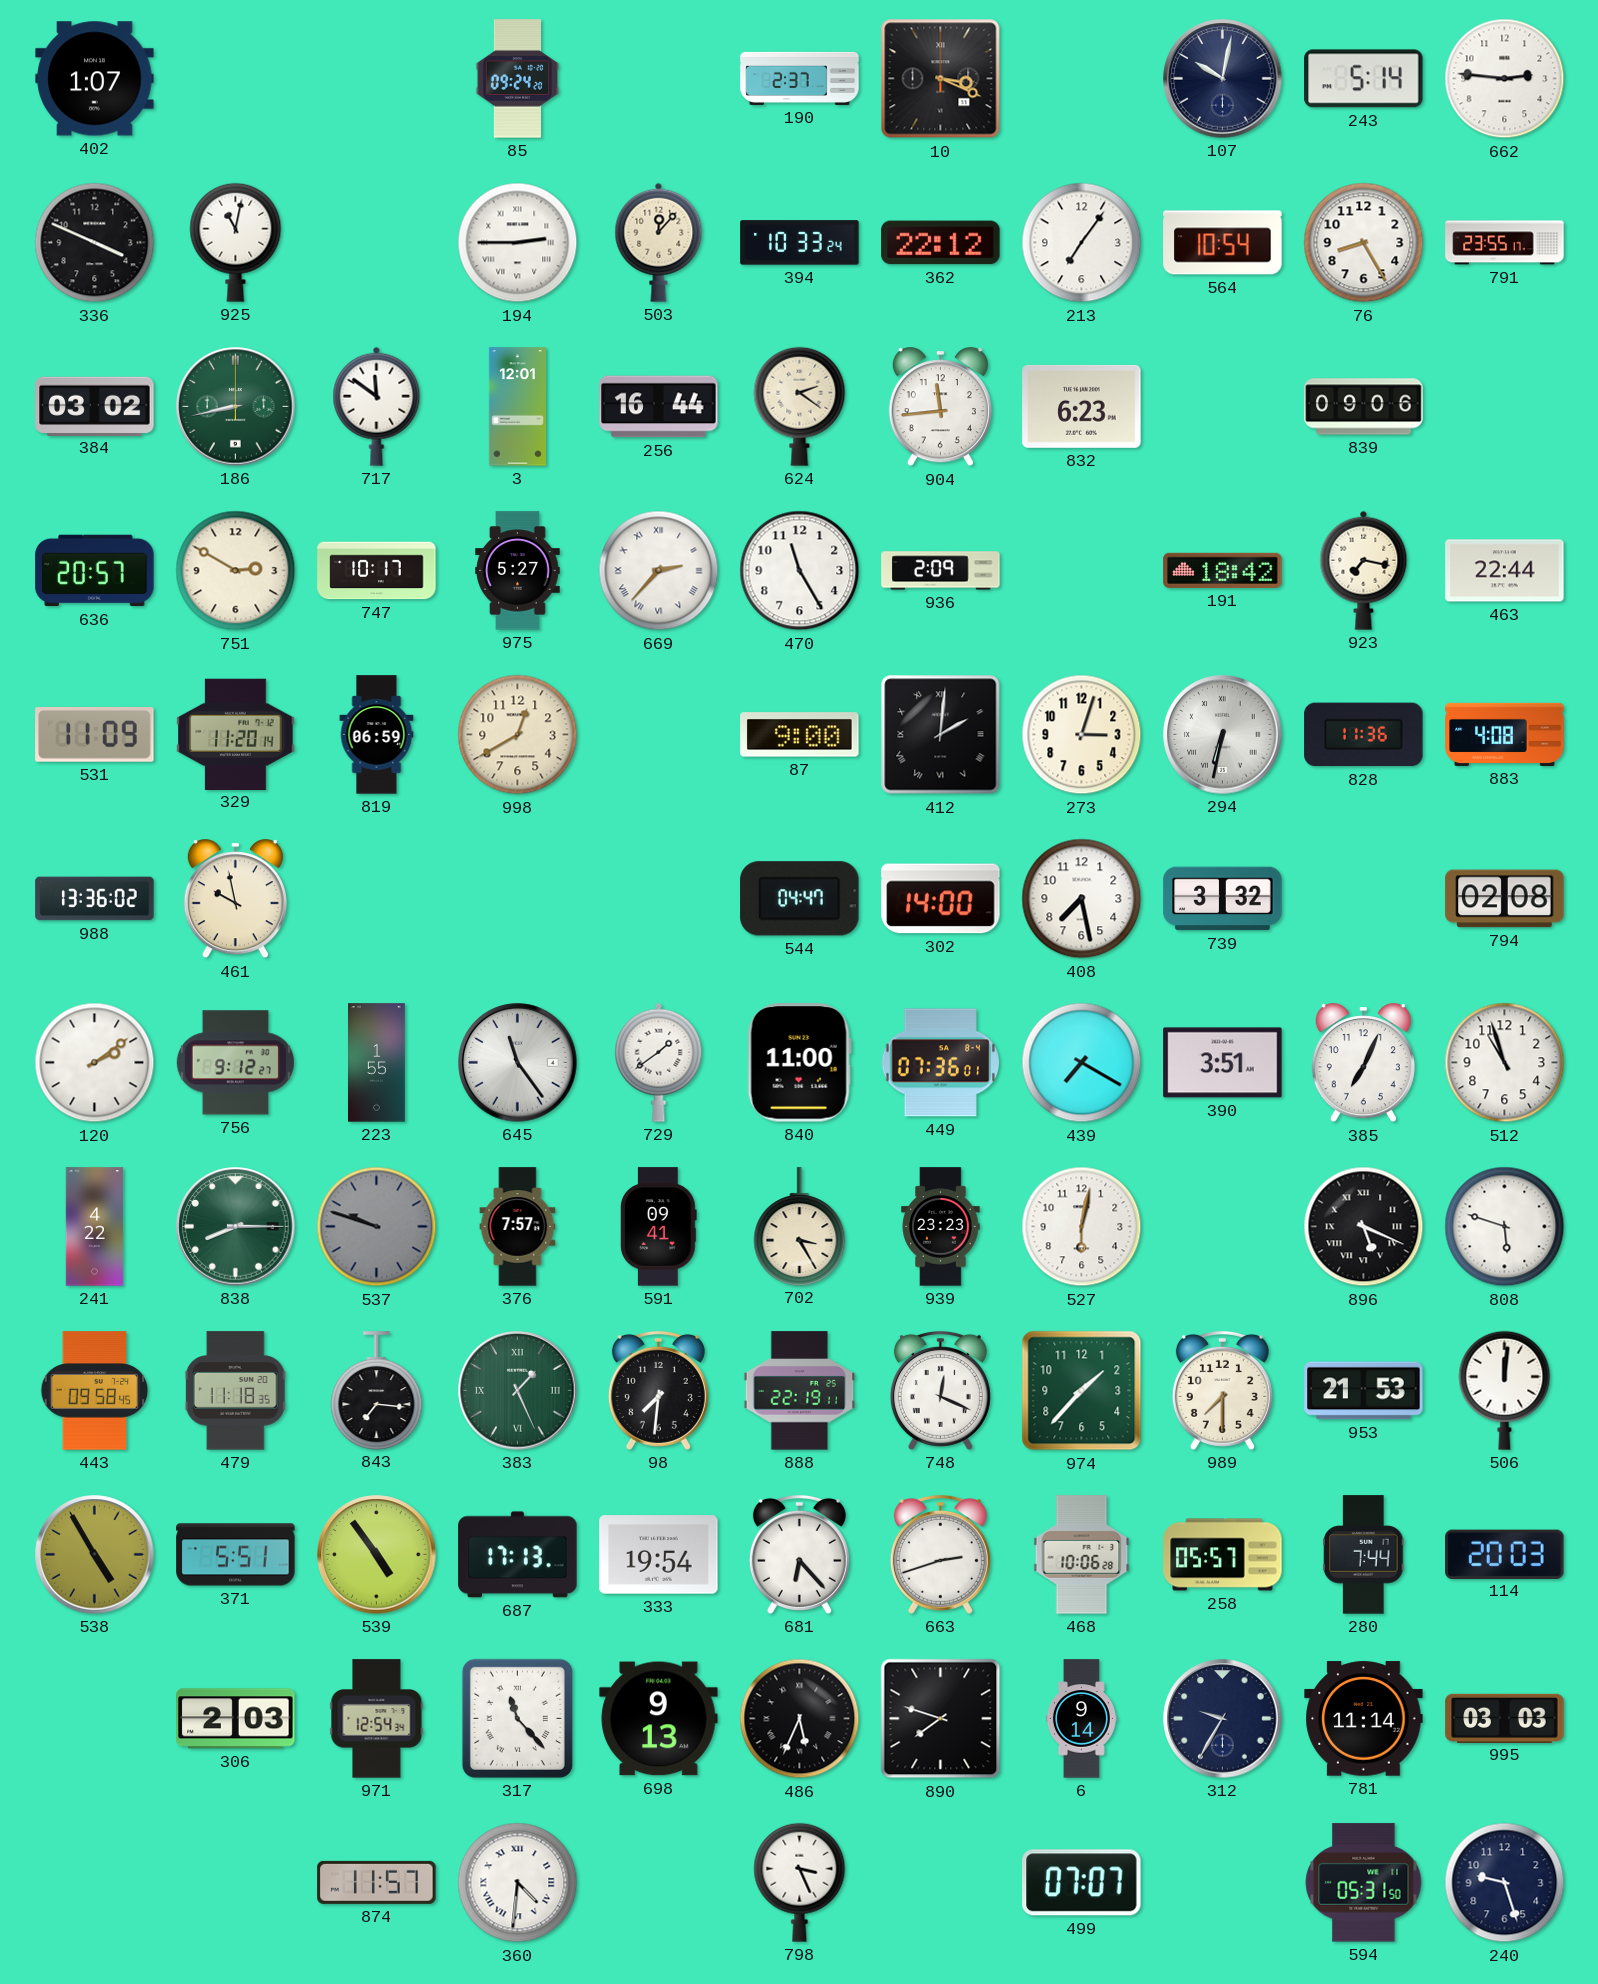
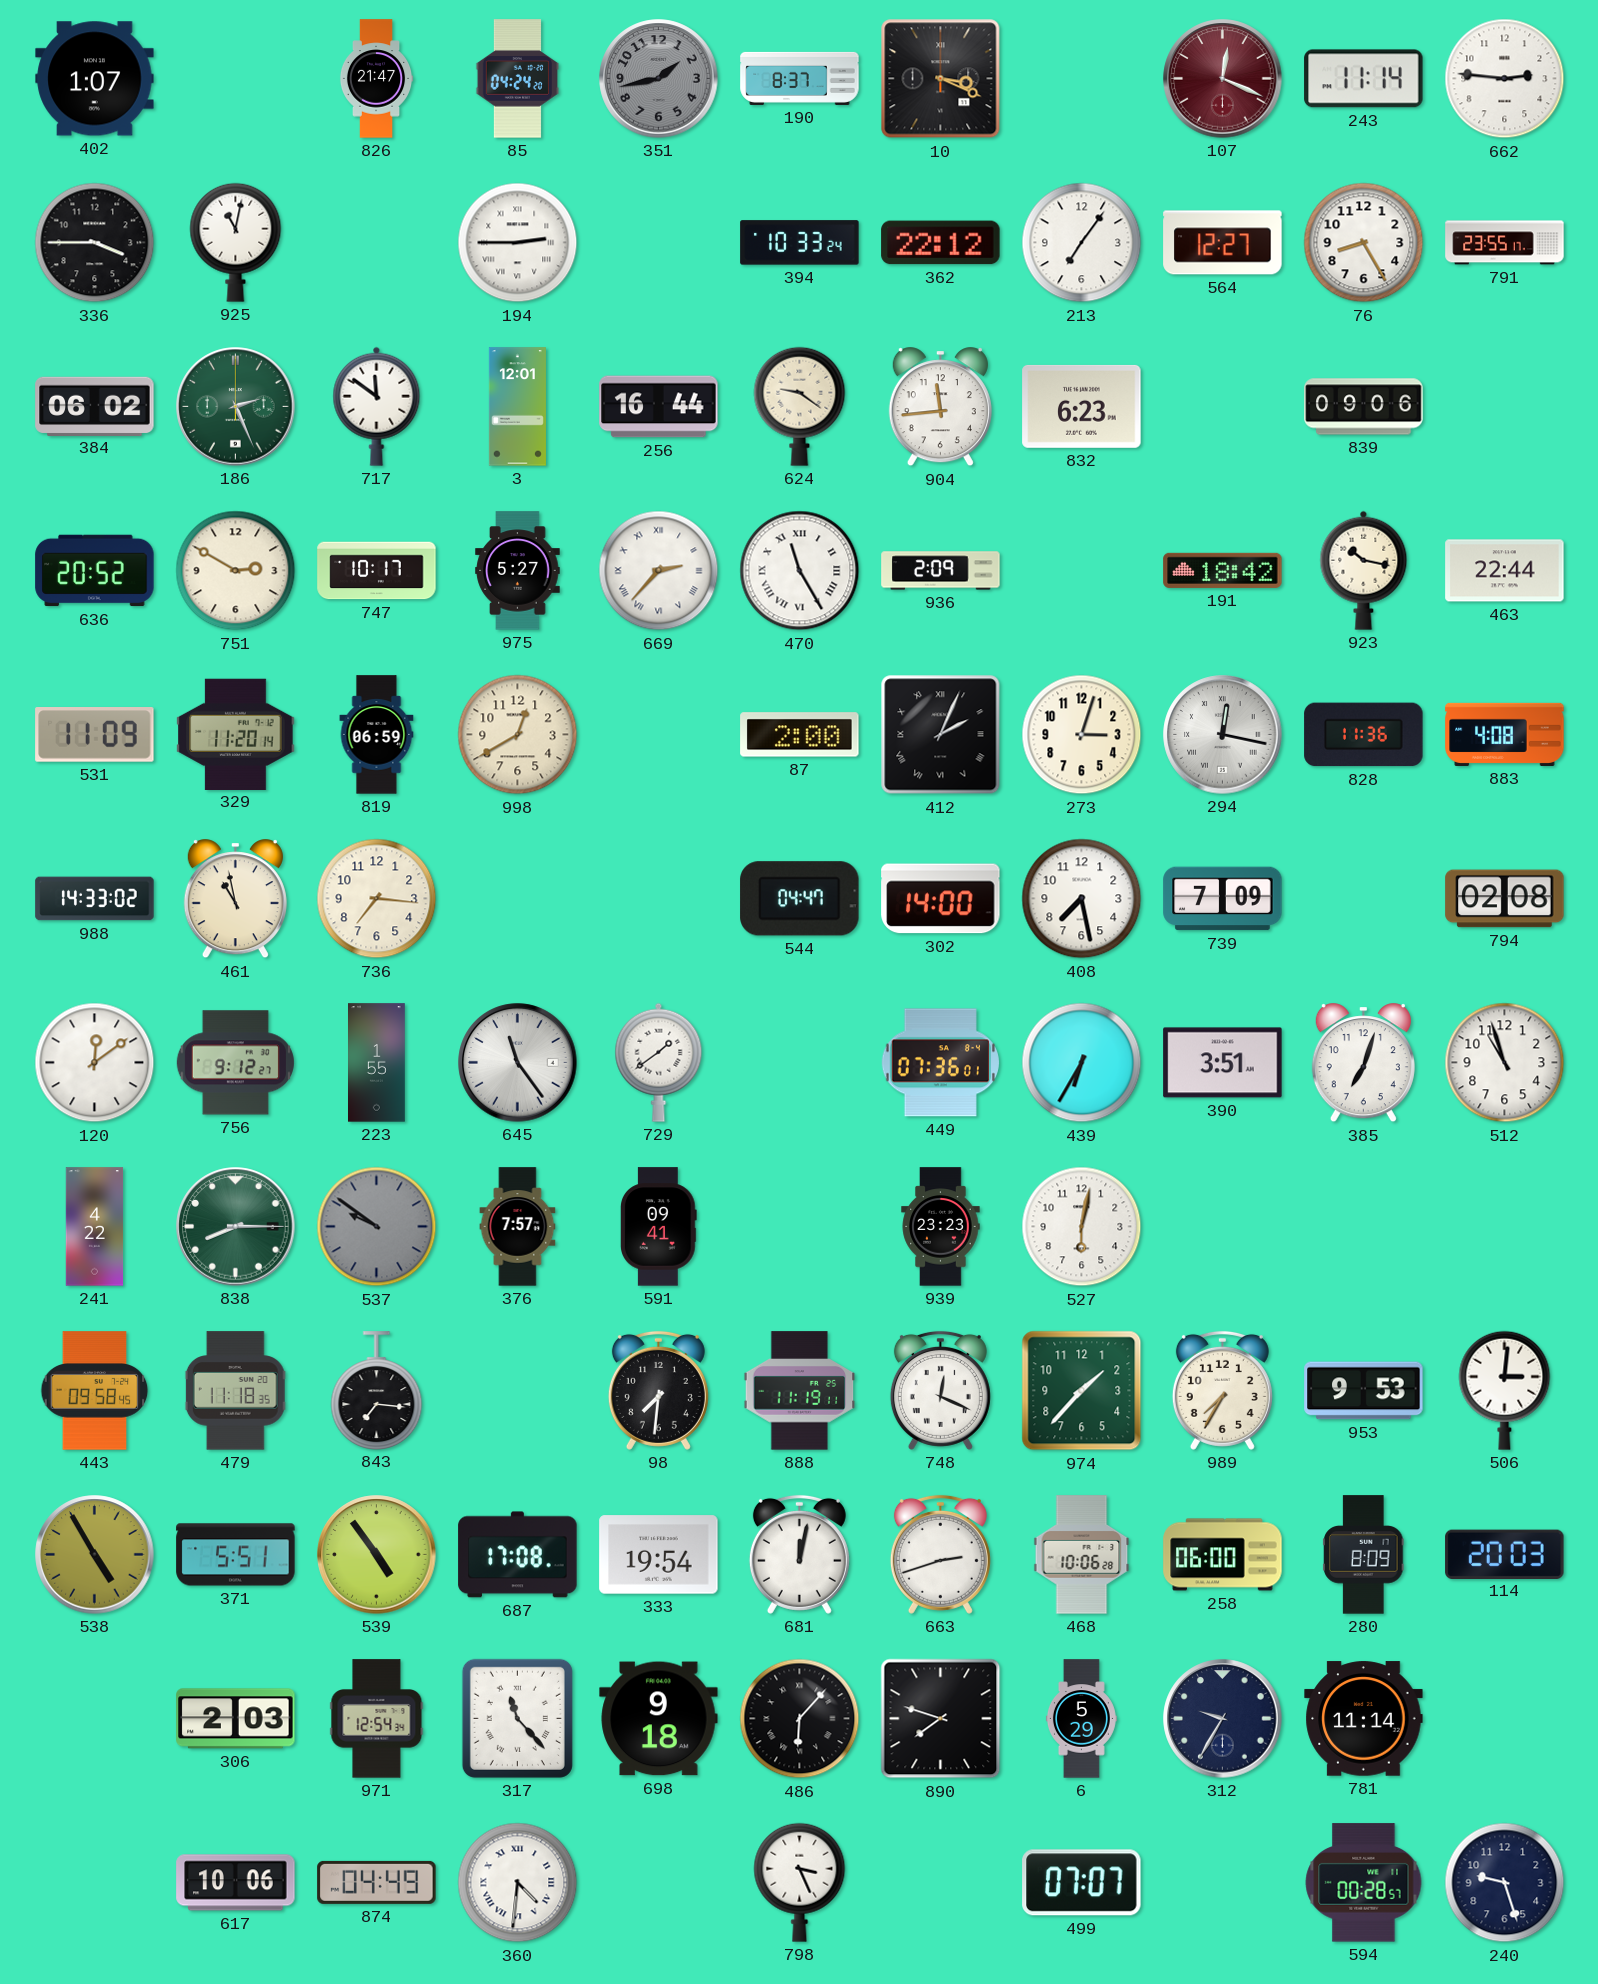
826: none -> 21:47
85: 09:24 -> 04:24
351: none -> 1:43
190: 2:37 -> 8:37
107: 10:02 -> 12:19
107 dial: navy -> burgundy
243: 5:14 -> 11:14
336: 3:49 -> 3:45
503: 12:07 -> none
564: 10:54 -> 12:27
384: 03:02 -> 06:02
186: 8:43 -> 2:26
624: 2:21 -> 9:21
636: 20:57 -> 20:52
470 numerals: Arabic -> Roman
923: 7:17 -> 10:17
87: 9:00 -> 2:00
412: 2:01 -> 2:04
294: 6:32 -> 12:17
988: 13:36 -> 14:33
461: 9:58 -> 10:58
736: none -> 7:16
739: 3:32 -> 7:09
120: 2:09 -> 12:09
840: 11:00 -> none
439: 7:20 -> 6:35
385: 7:04 -> 7:03
537: 9:48 -> 9:51
702: 3:25 -> none
896: 5:19 -> none
808: 5:48 -> none
383: 1:26 -> none
888: 22:19 -> 11:19
989: 7:30 -> 7:35
953: 21:53 -> 9:53
506: 12:01 -> 3:01
687: 17:13 -> 17:08
681: 6:23 -> 12:02
258: 05:57 -> 06:00
280: 7:44 -> 8:09
698: 9:13 -> 9:18
486: 5:34 -> 6:07
6: 9:14 -> 5:29
995: 03:03 -> none
617: none -> 10:06
874: 11:57 -> 04:49
594: 05:31 -> 00:28
